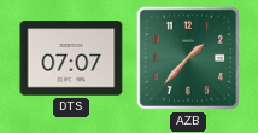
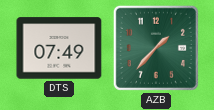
DTS: 07:07 -> 07:49
